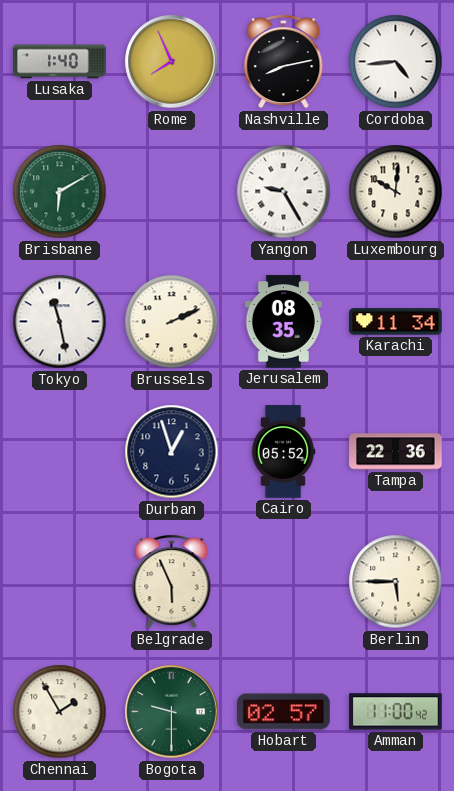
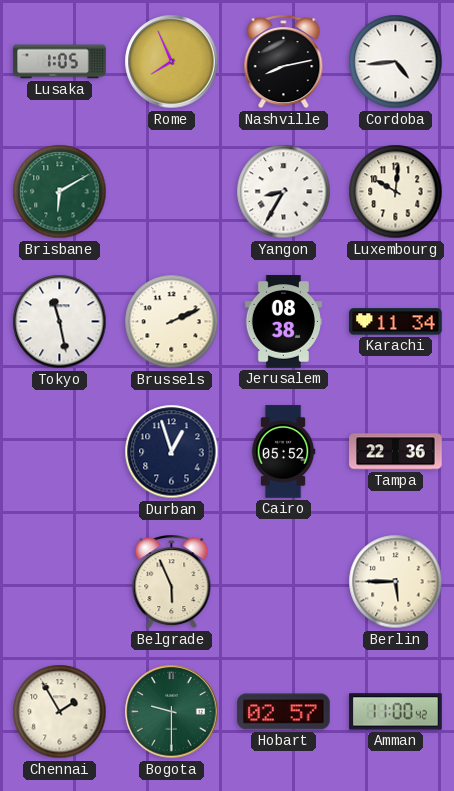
Lusaka: 1:40 -> 1:05
Yangon: 9:25 -> 8:35
Jerusalem: 08:35 -> 08:38
